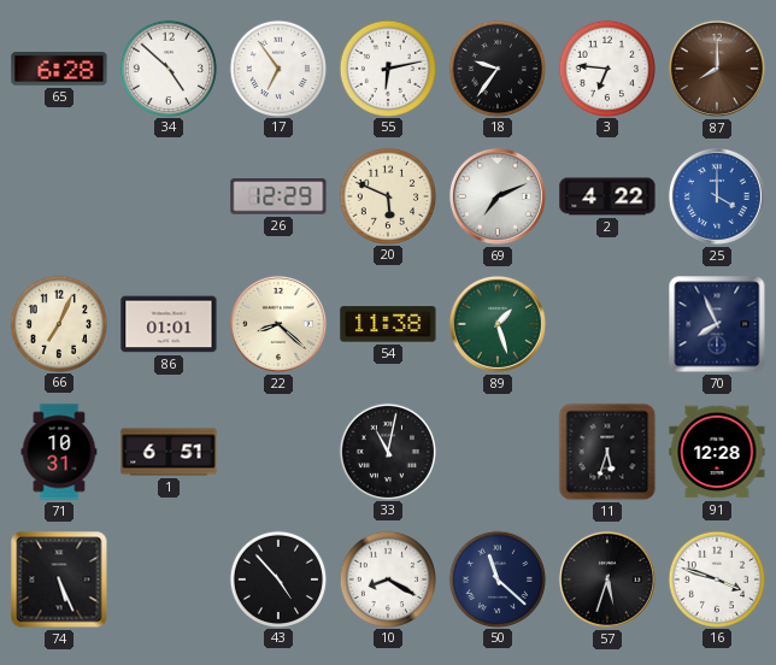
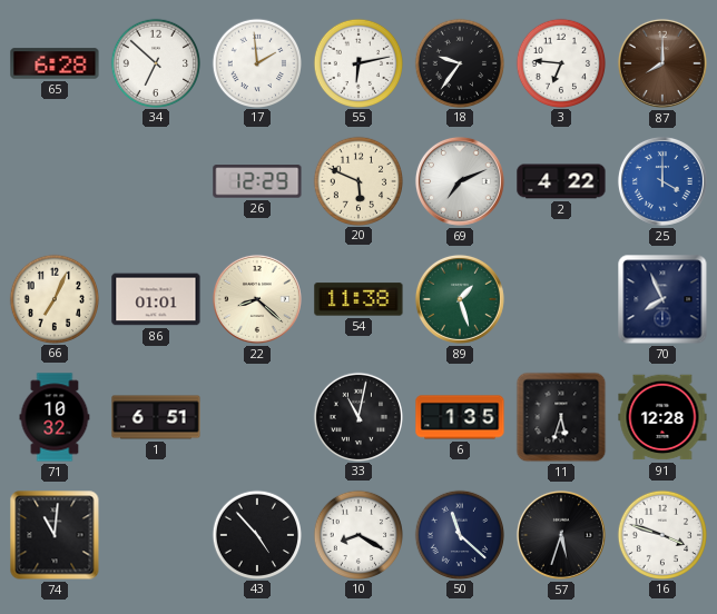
34: 4:52 -> 6:52
17: 6:54 -> 1:59
71: 10:31 -> 10:32
6: none -> 1:35
74: 5:26 -> 11:01
